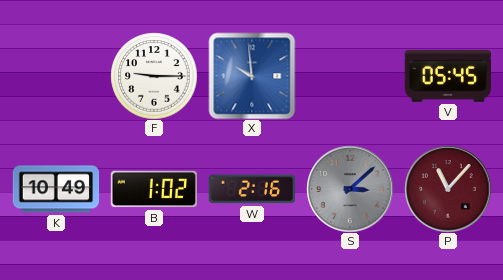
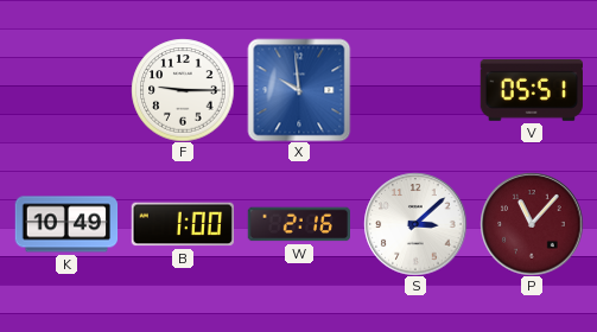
V: 05:45 -> 05:51
B: 1:02 -> 1:00
S dial: grey -> white
